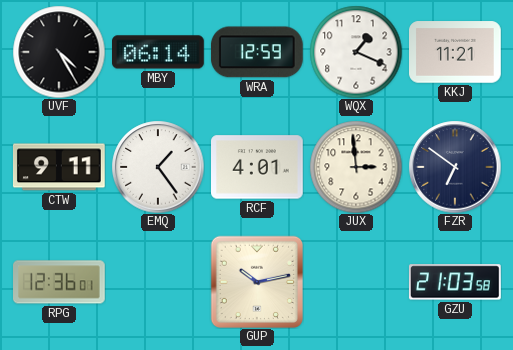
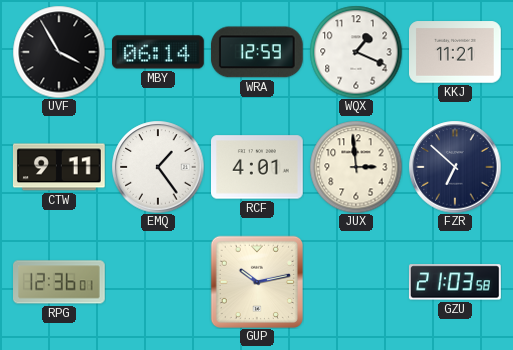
UVF: 4:25 -> 3:55
FZR: 6:51 -> 6:52
